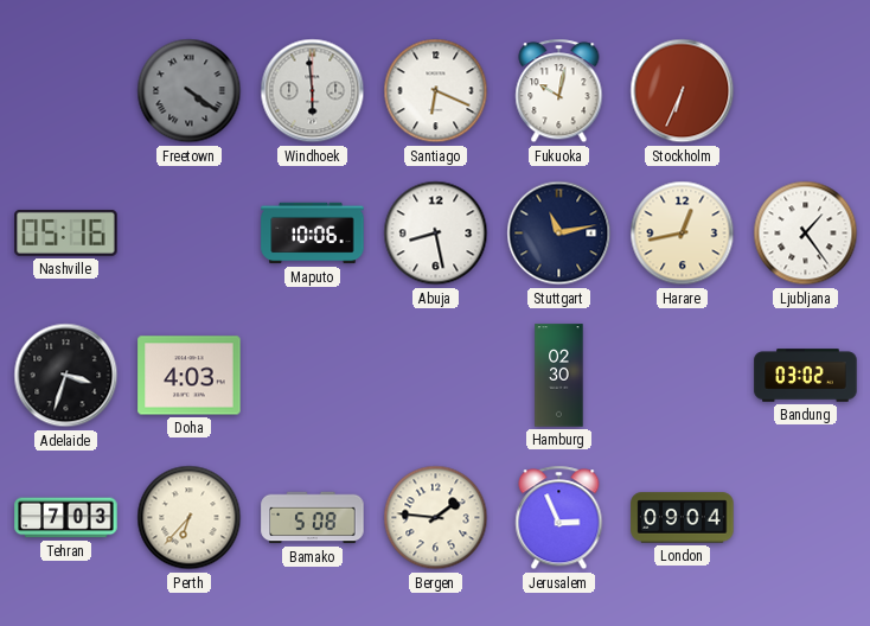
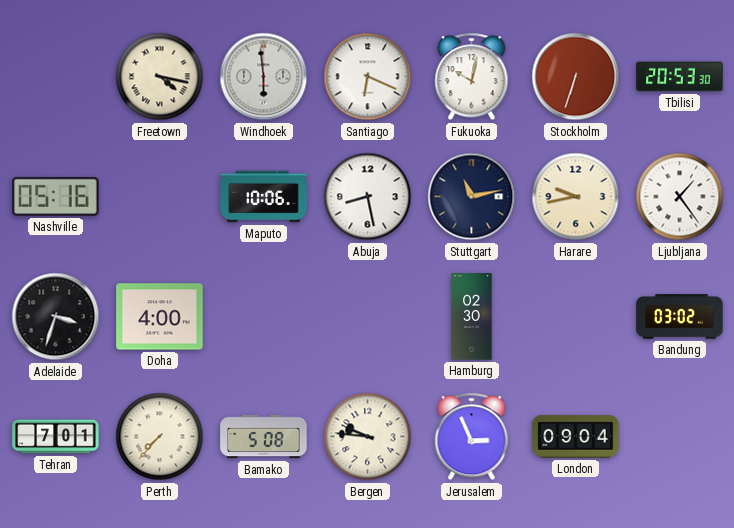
Freetown: 4:21 -> 4:17
Freetown dial: grey -> cream
Stockholm: 6:34 -> 6:33
Tbilisi: none -> 20:53
Harare: 12:43 -> 9:43
Doha: 4:03 -> 4:00
Tehran: 7:03 -> 7:01
Perth: 6:37 -> 7:37
Bergen: 1:46 -> 9:46
